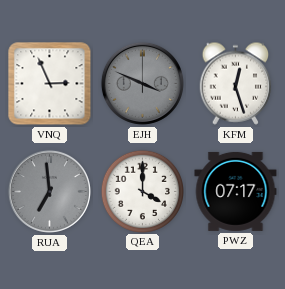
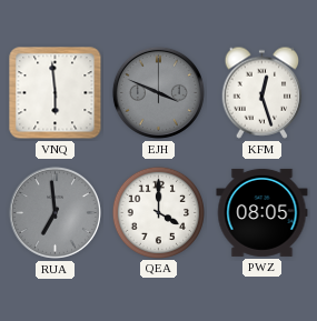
VNQ: 2:56 -> 5:59
PWZ: 07:17 -> 08:05
